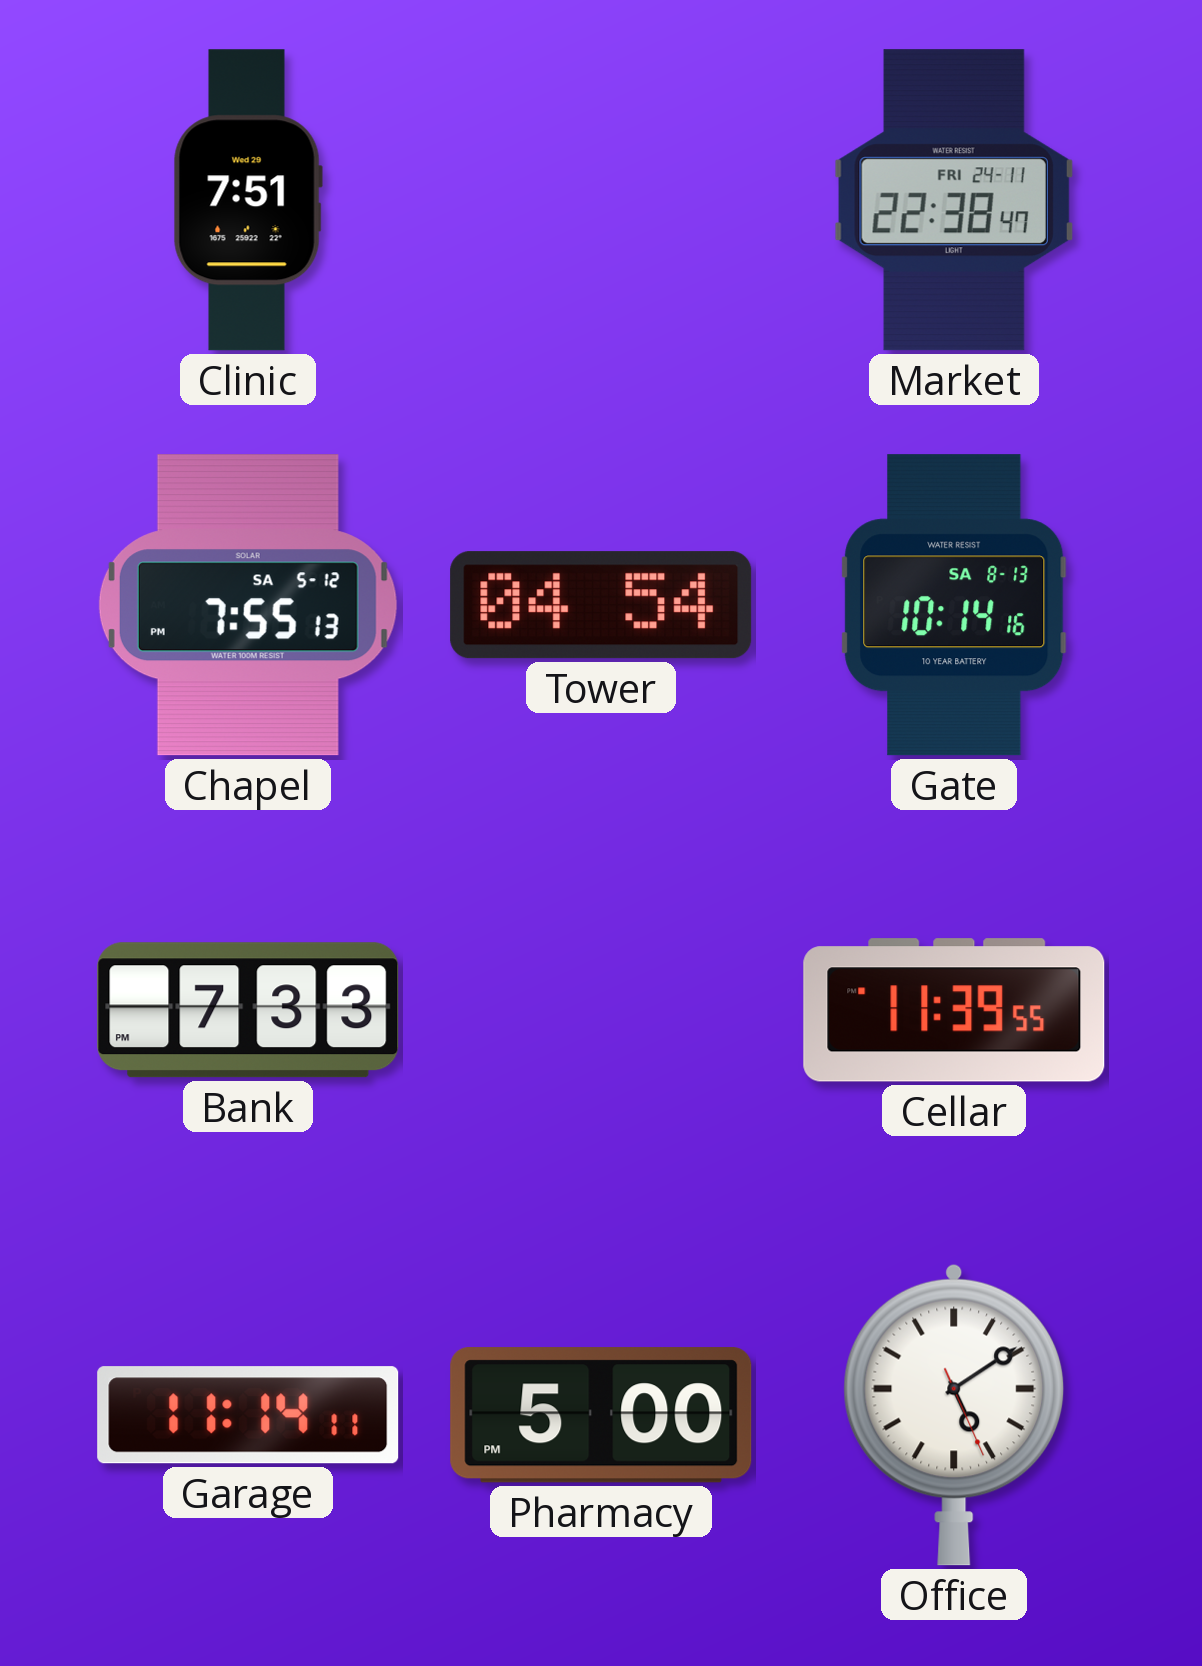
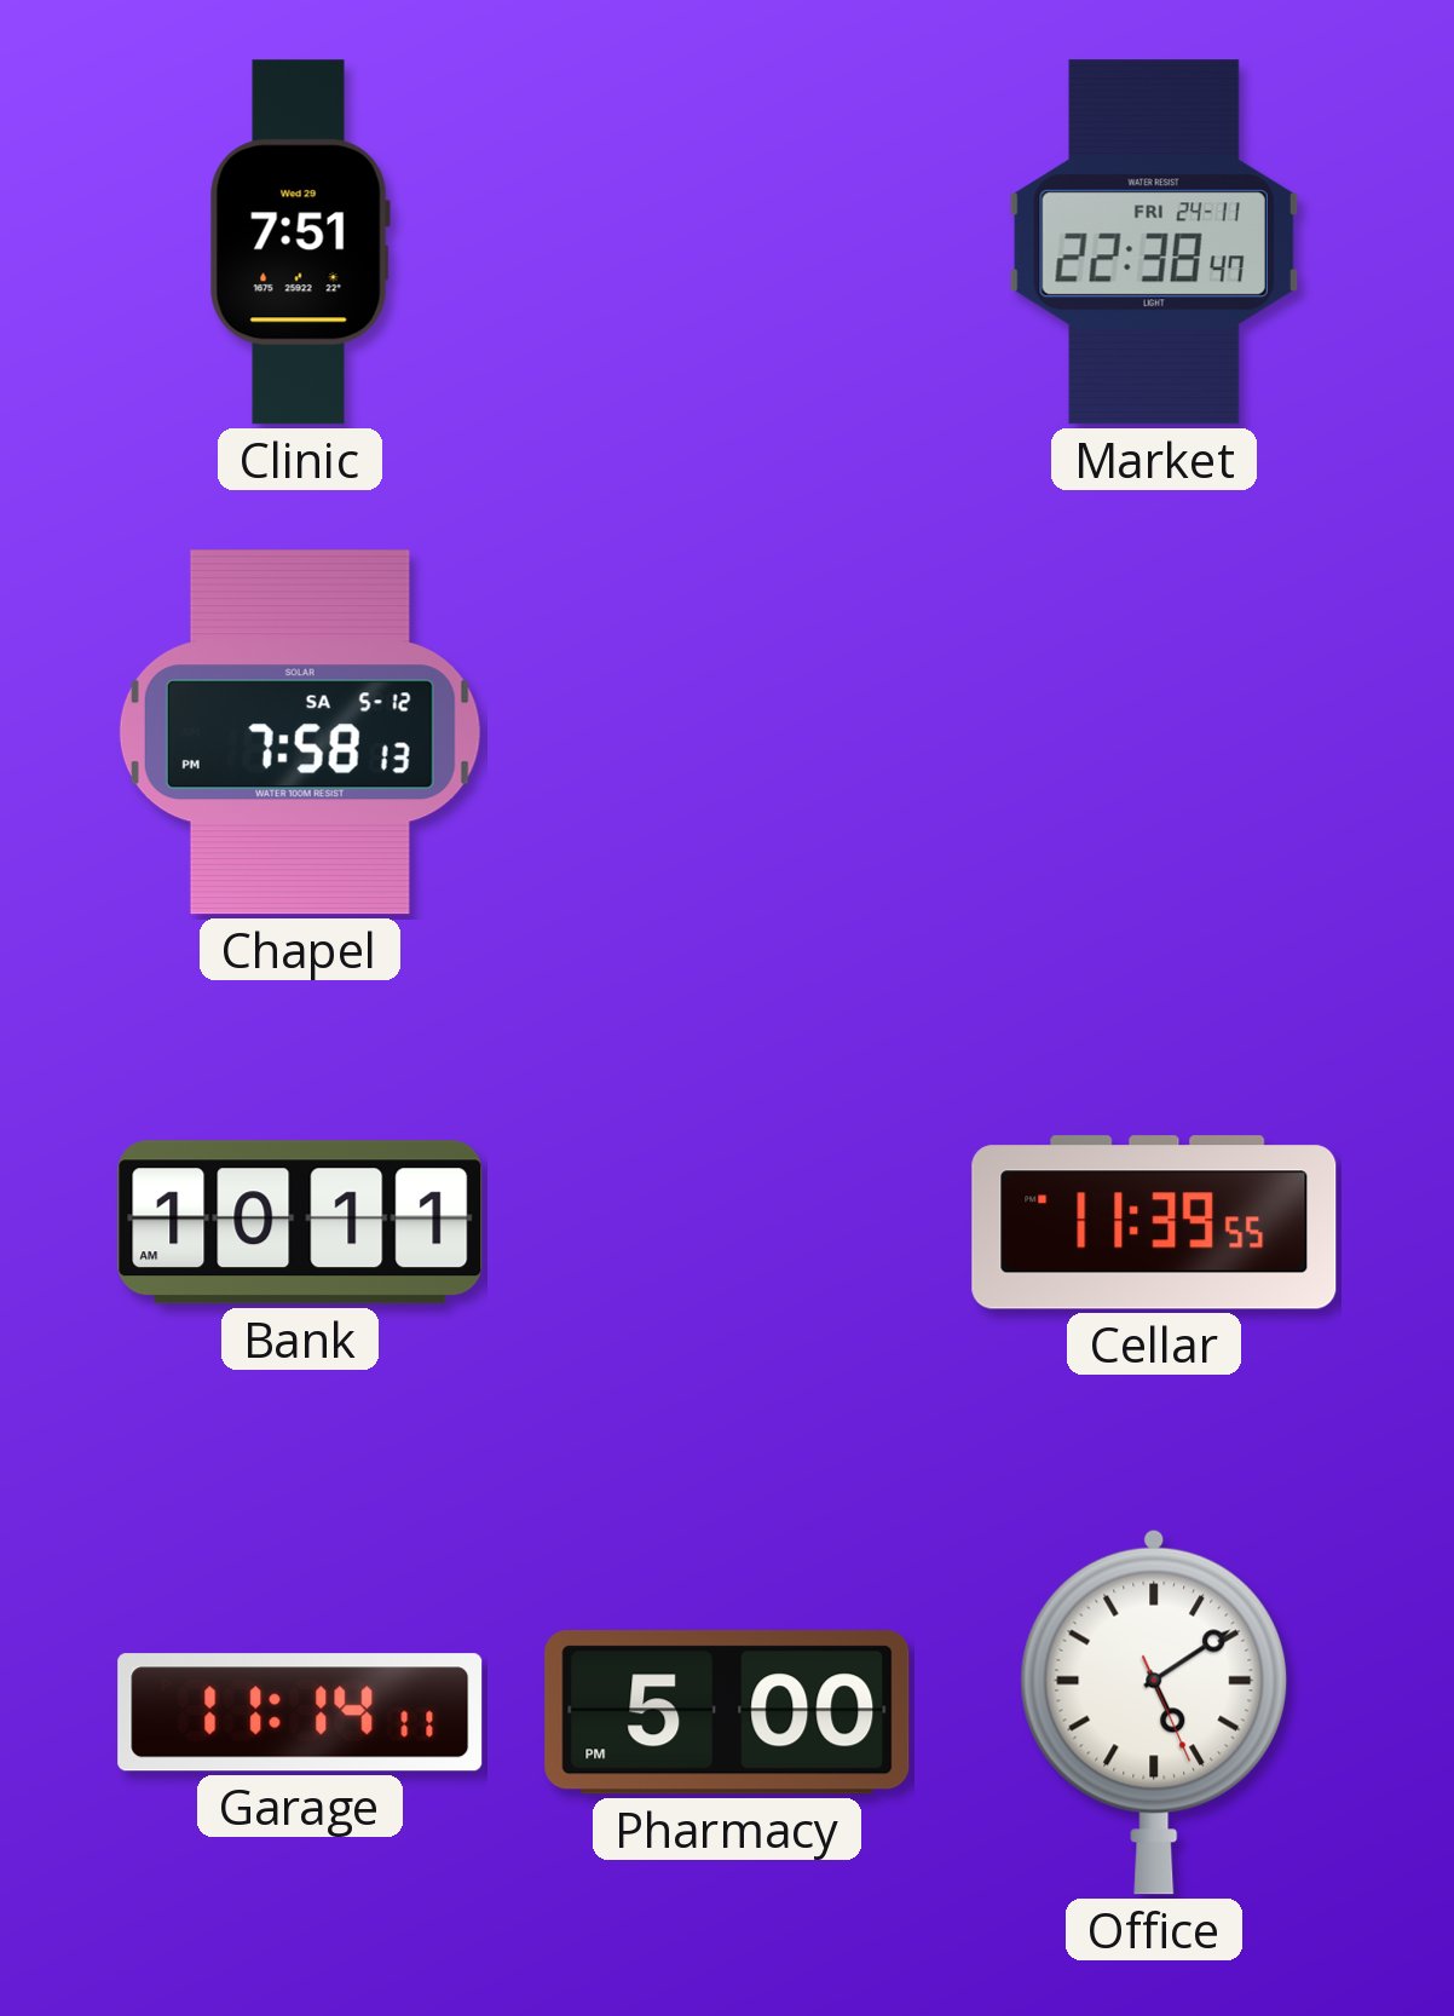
Chapel: 7:55 -> 7:58
Tower: 04:54 -> none
Gate: 10:14 -> none
Bank: 7:33 -> 10:11
